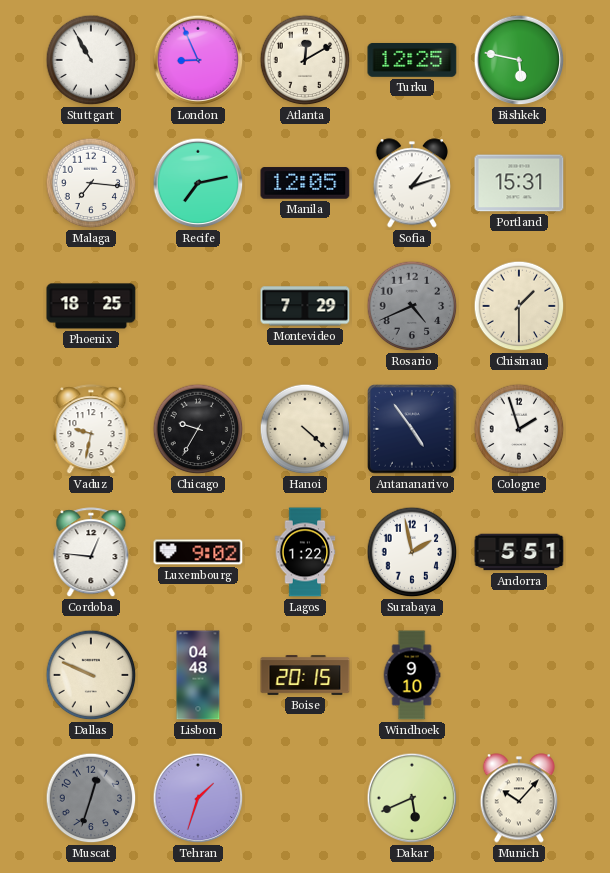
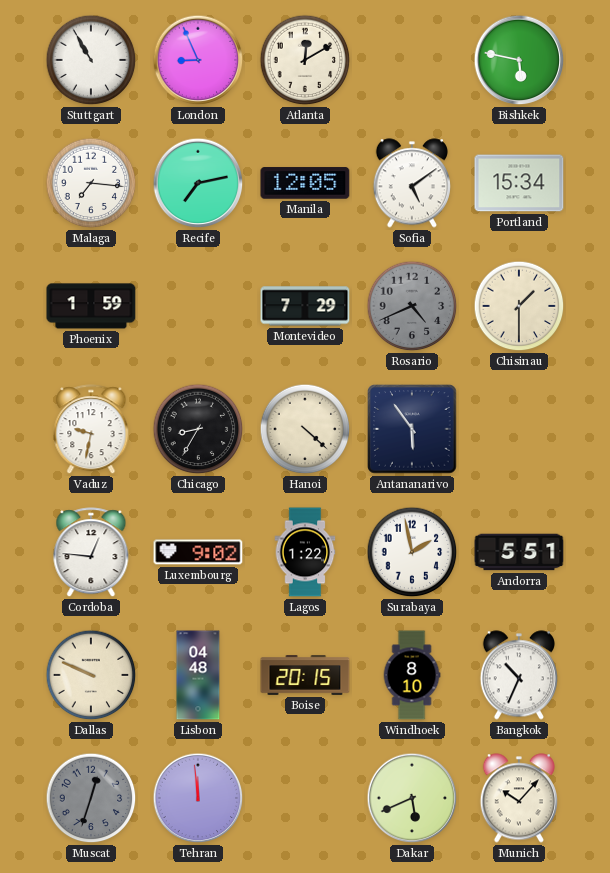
Turku: 12:25 -> none
Sofia: 1:12 -> 5:09
Portland: 15:31 -> 15:34
Phoenix: 18:25 -> 1:59
Chicago: 9:35 -> 8:35
Antananarivo: 4:54 -> 5:54
Cologne: 1:57 -> none
Windhoek: 9:10 -> 8:10
Bangkok: none -> 10:34
Tehran: 1:33 -> 11:59
